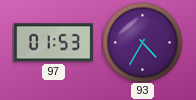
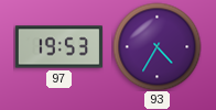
97: 01:53 -> 19:53
